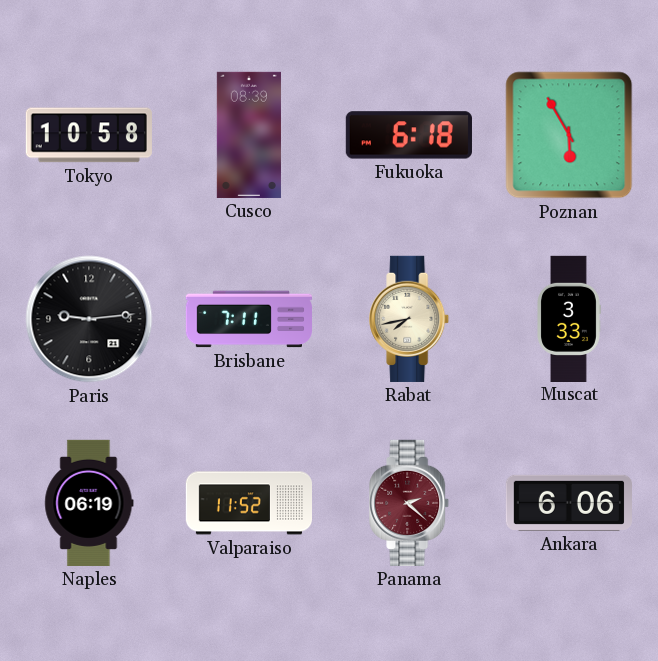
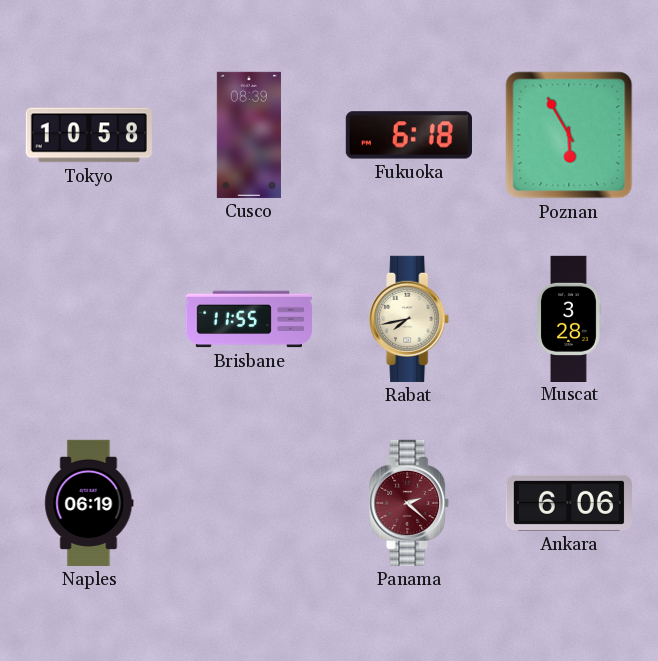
Paris: 9:14 -> none
Brisbane: 7:11 -> 11:55
Muscat: 3:33 -> 3:28
Valparaiso: 11:52 -> none
